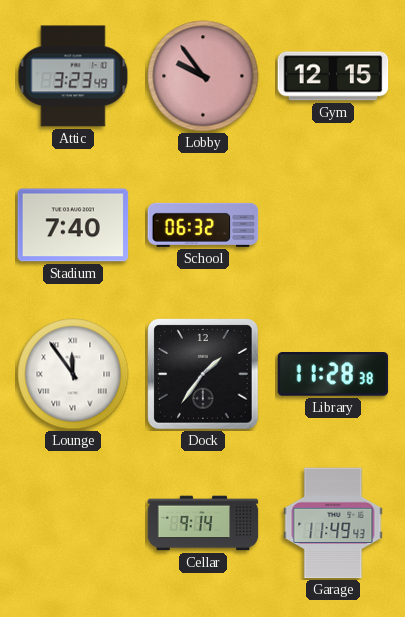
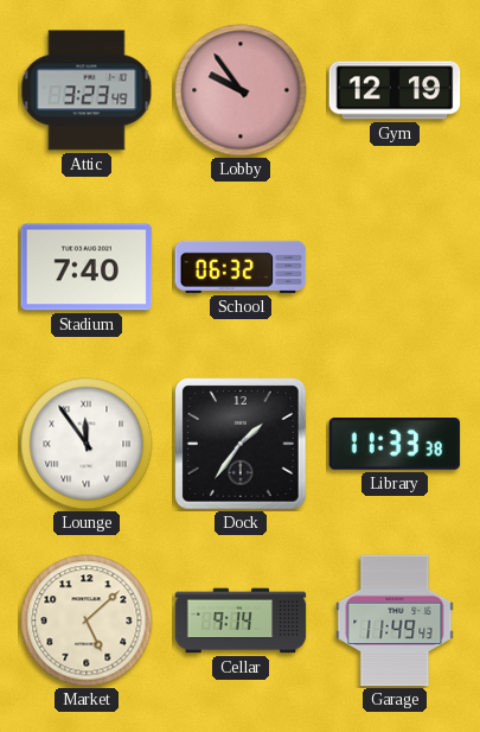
Gym: 12:15 -> 12:19
Library: 11:28 -> 11:33
Market: none -> 5:08
